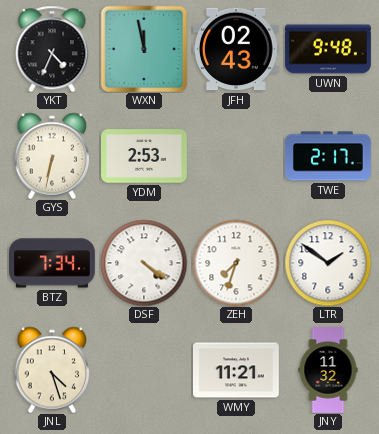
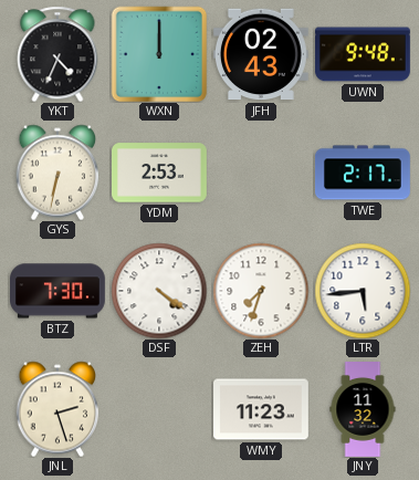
WXN: 11:58 -> 12:00
BTZ: 7:34 -> 7:30
LTR: 1:51 -> 5:44
JNL: 4:27 -> 2:27
WMY: 11:21 -> 11:23
